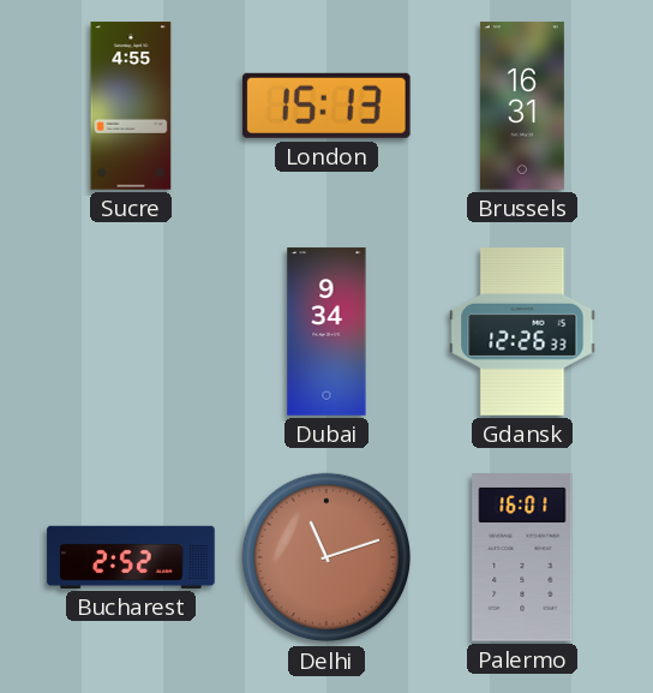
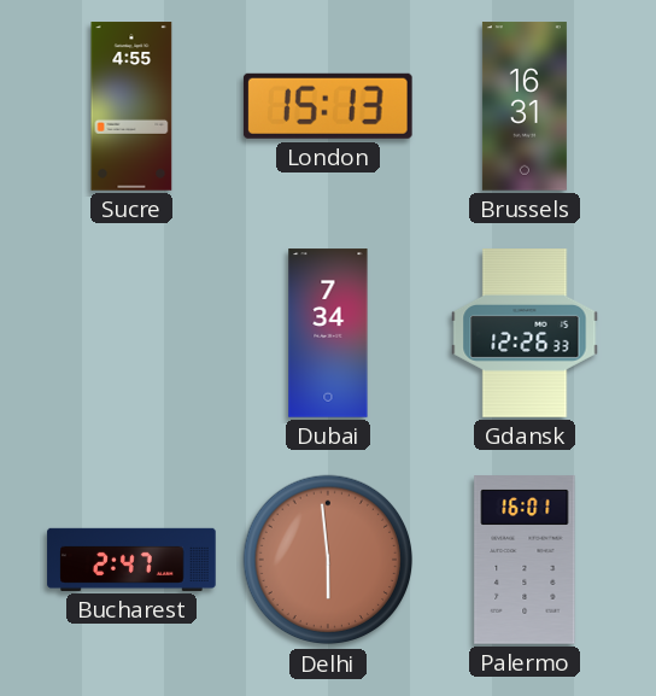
Dubai: 9:34 -> 7:34
Bucharest: 2:52 -> 2:47
Delhi: 11:12 -> 5:59
